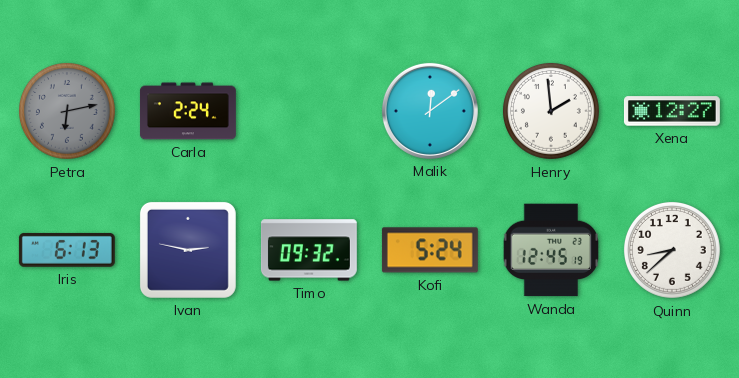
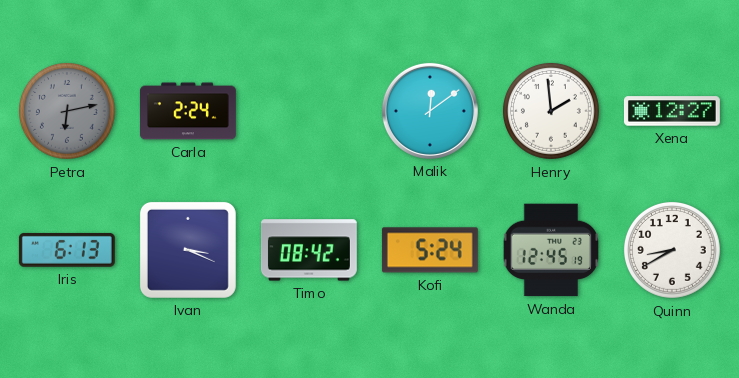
Ivan: 2:47 -> 3:19
Timo: 09:32 -> 08:42
Quinn: 8:38 -> 8:40
